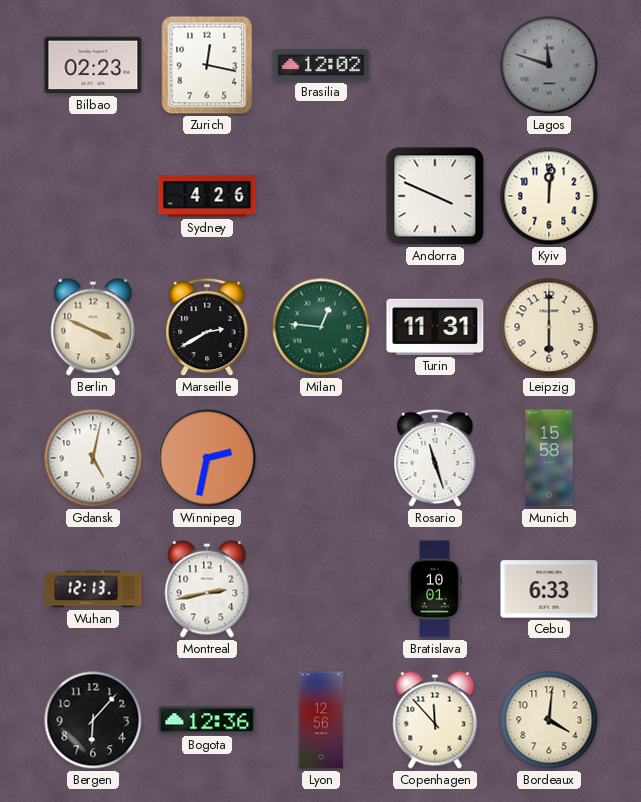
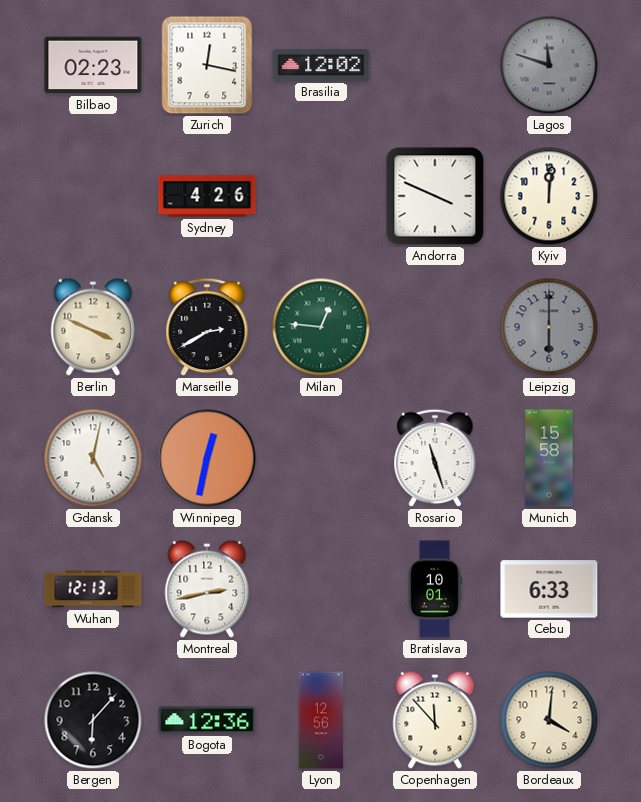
Turin: 11:31 -> none
Leipzig dial: cream -> grey
Winnipeg: 2:32 -> 12:32
